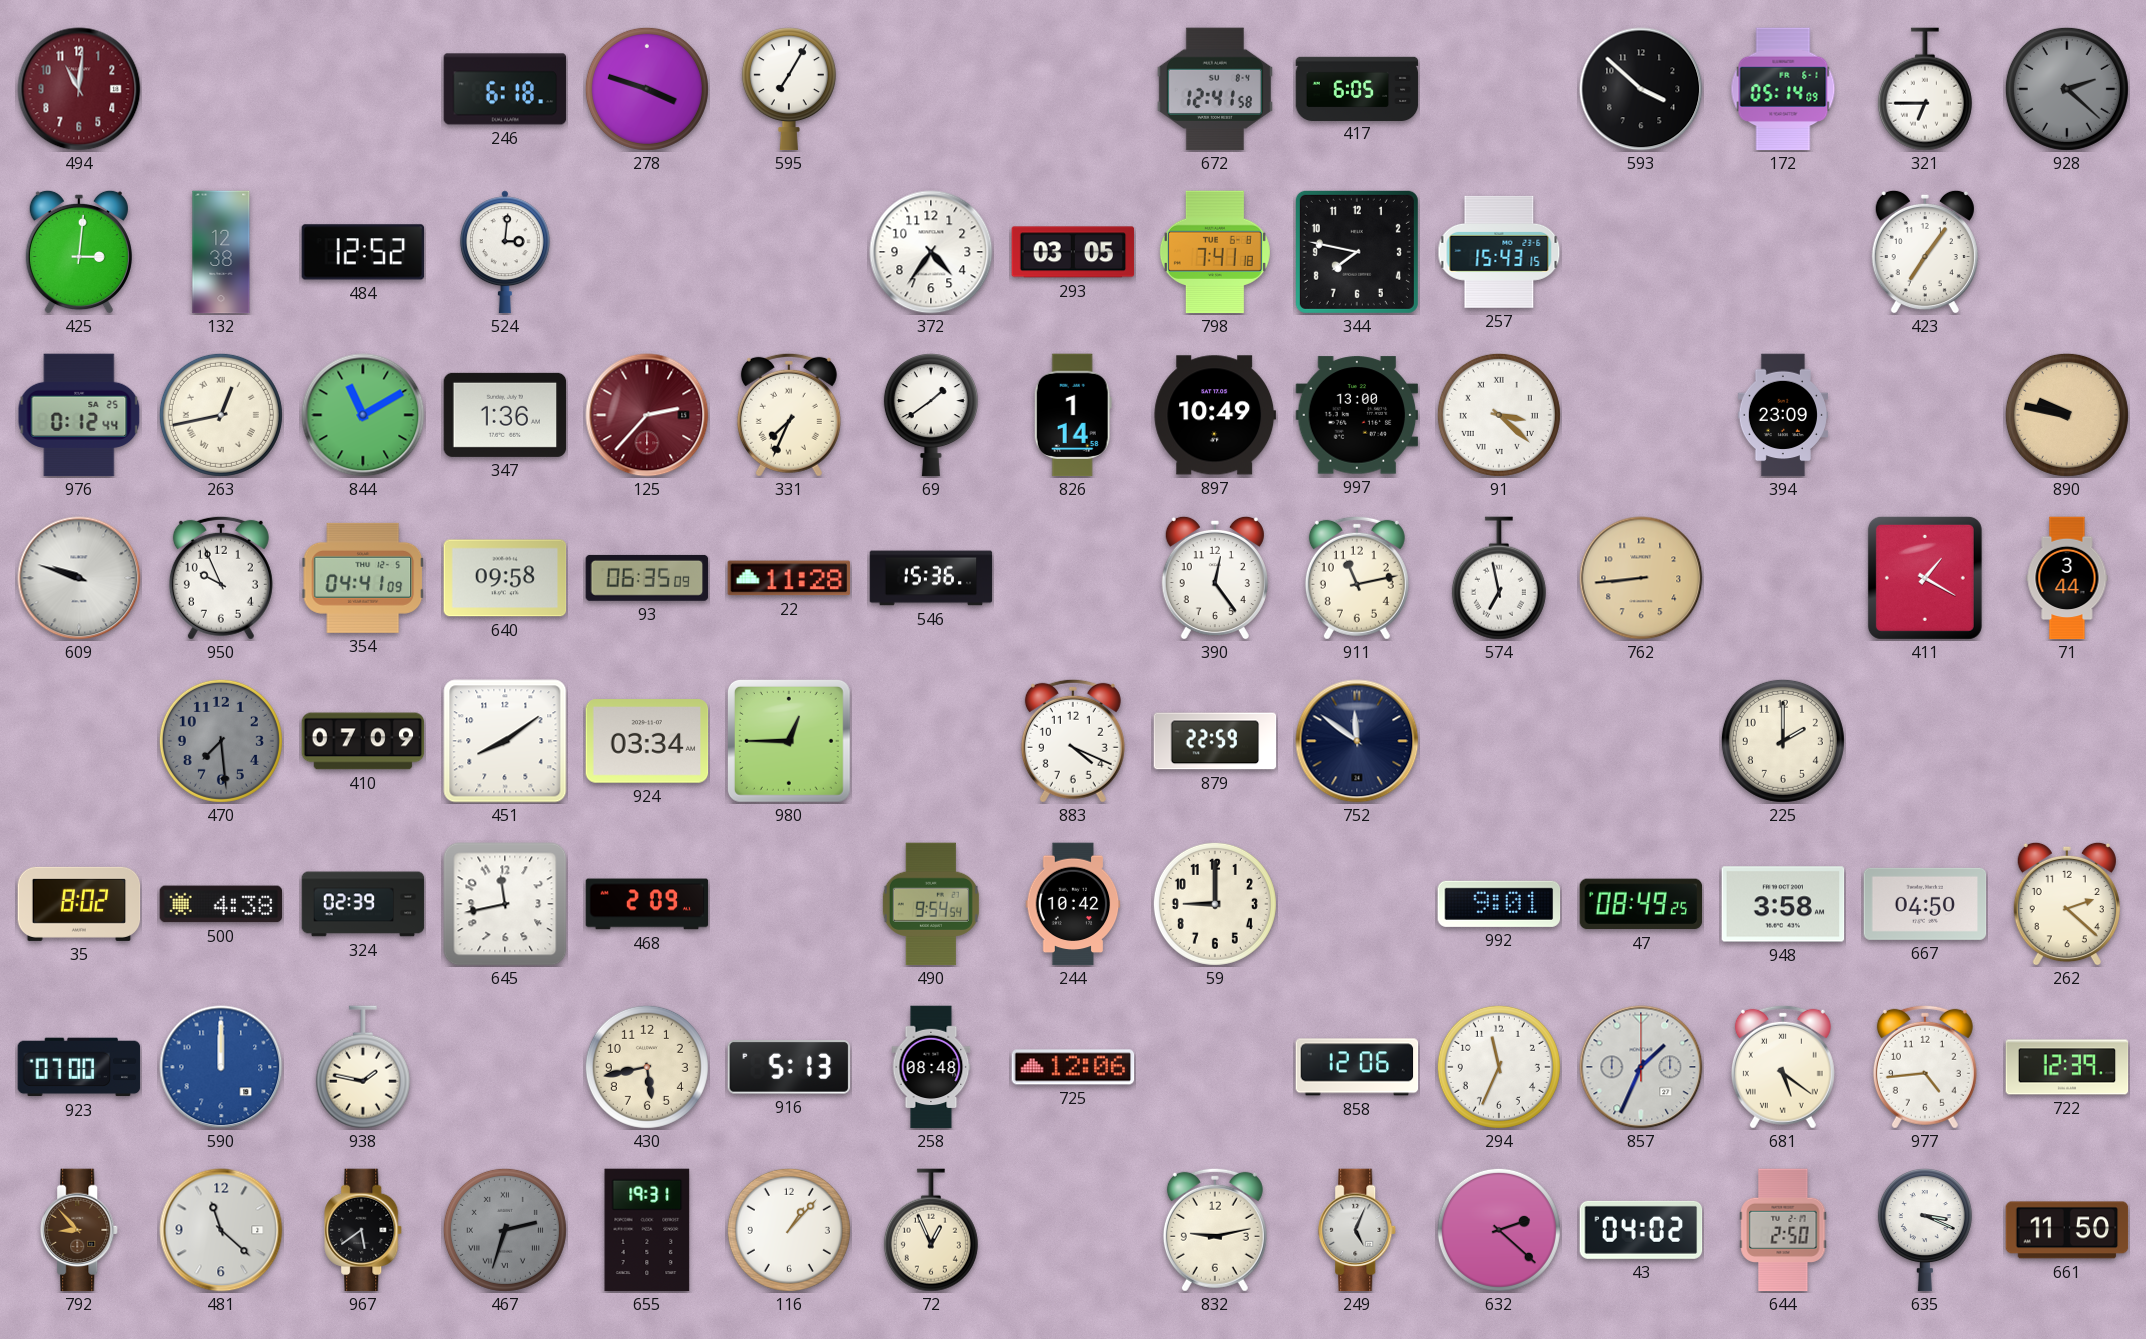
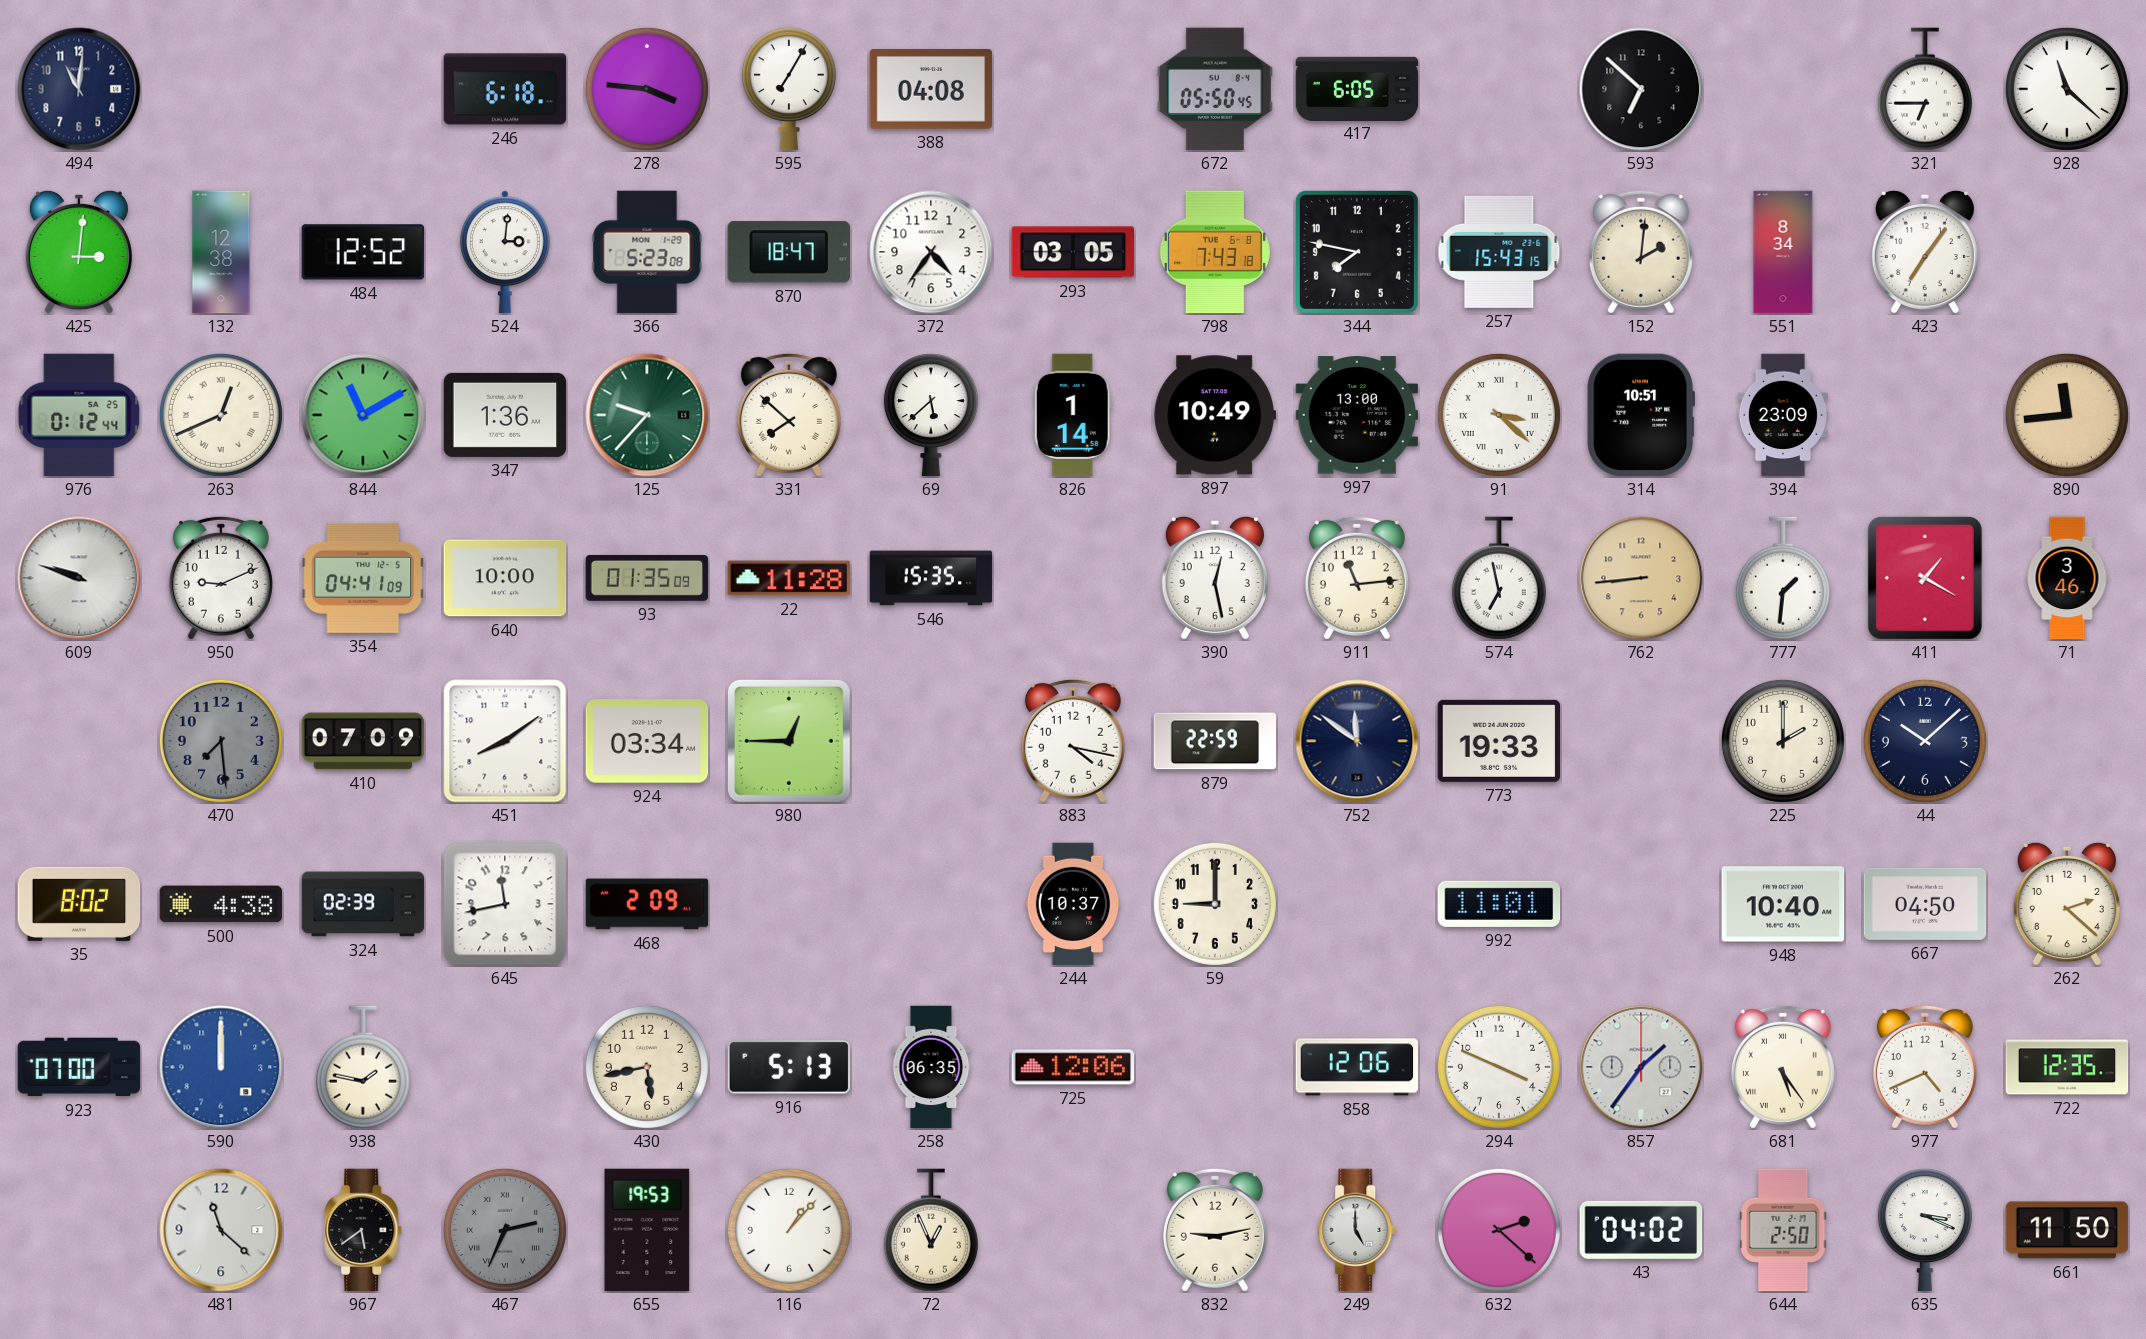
494 dial: burgundy -> navy
278: 3:48 -> 3:46
388: none -> 04:08
672: 12:41 -> 05:50
593: 3:52 -> 6:52
172: 05:14 -> none
928: 2:22 -> 11:22
928 dial: grey -> white
366: none -> 5:23
870: none -> 18:47
798: 7:41 -> 7:43
152: none -> 2:01
551: none -> 8:34
263: 12:43 -> 12:41
125: 2:37 -> 9:37
125 dial: burgundy -> green
331: 7:34 -> 7:52
69: 1:39 -> 5:38
314: none -> 10:51
890: 9:47 -> 11:44
950: 9:56 -> 9:11
640: 09:58 -> 10:00
93: 06:35 -> 01:35
546: 15:36 -> 15:35
390: 12:24 -> 12:28
911: 11:13 -> 11:14
777: none -> 1:31
71: 3:44 -> 3:46
883: 4:19 -> 4:17
773: none -> 19:33
44: none -> 10:08
490: 9:54 -> none
244: 10:42 -> 10:37
992: 9:01 -> 11:01
47: 08:49 -> none
948: 3:58 -> 10:40
258: 08:48 -> 06:35
294: 11:34 -> 3:49
857: 1:34 -> 1:36
681: 5:21 -> 5:24
977: 4:44 -> 4:41
722: 12:39 -> 12:35
792: 8:53 -> none
467: 2:33 -> 2:34
655: 19:31 -> 19:53
249: 5:04 -> 5:00
